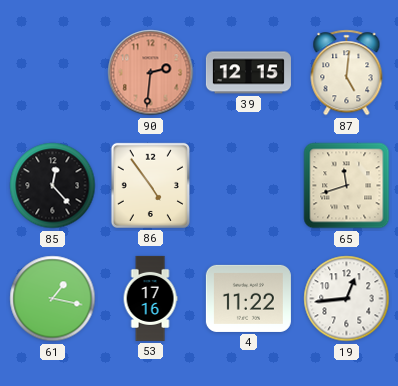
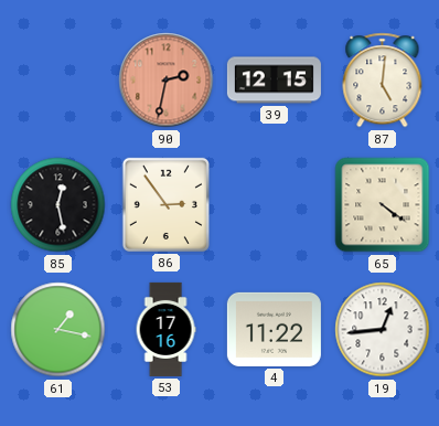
90: 2:31 -> 2:32
85: 12:23 -> 12:28
86: 4:54 -> 2:54
65: 11:42 -> 4:21
